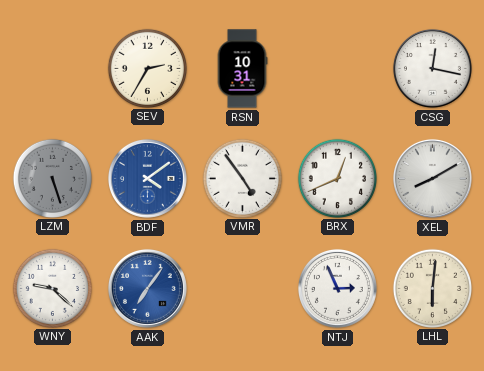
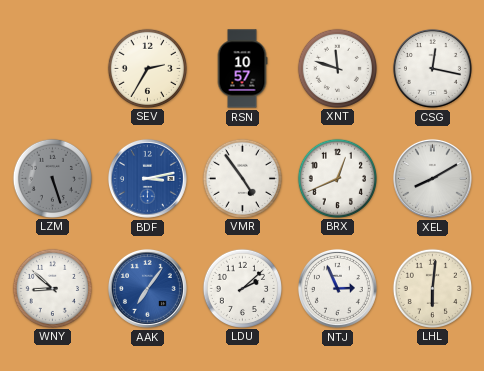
RSN: 10:31 -> 10:57
XNT: none -> 11:48
BDF: 4:09 -> 3:13
WNY: 9:22 -> 8:52
LDU: none -> 2:08
